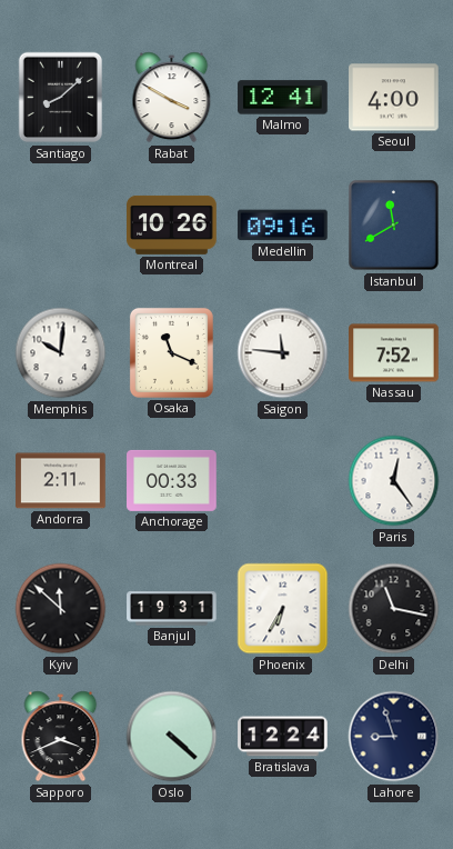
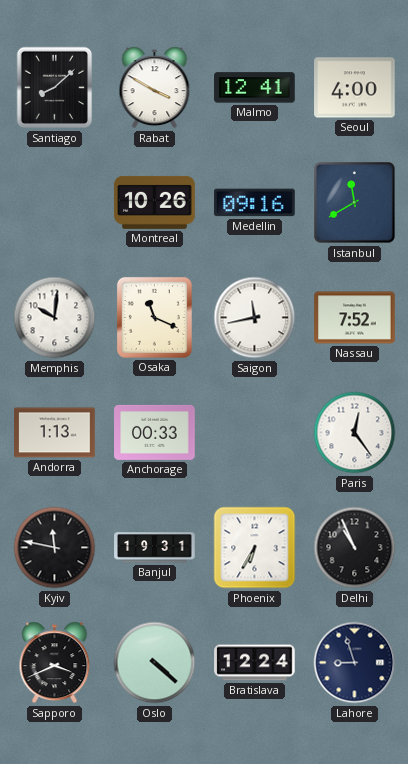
Saigon: 11:46 -> 11:43
Andorra: 2:11 -> 1:13
Kyiv: 11:52 -> 11:47
Delhi: 11:17 -> 10:56
